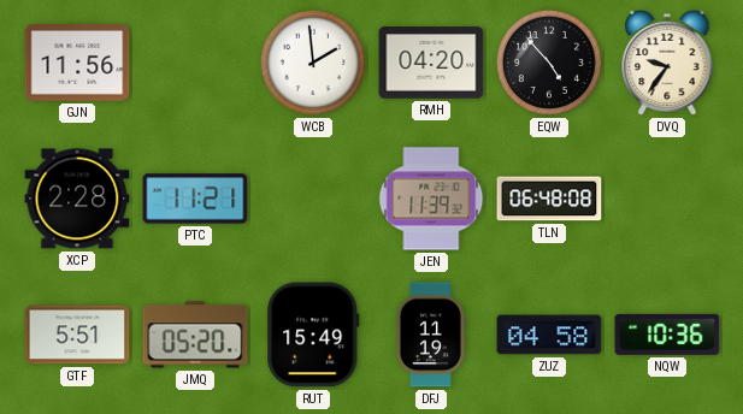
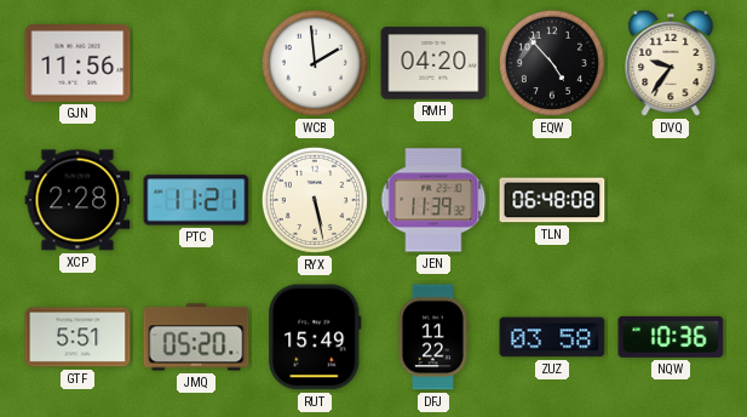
RYX: none -> 5:28
DFJ: 11:19 -> 11:22
ZUZ: 04:58 -> 03:58
